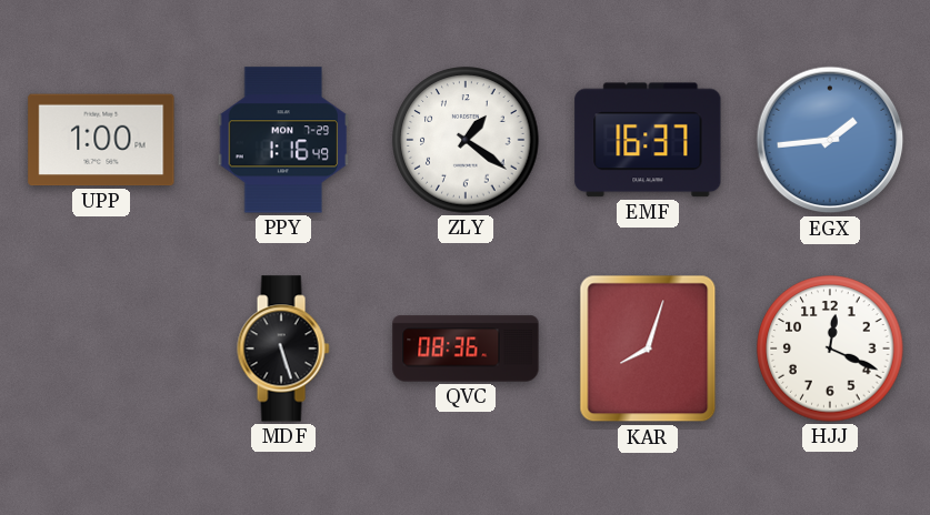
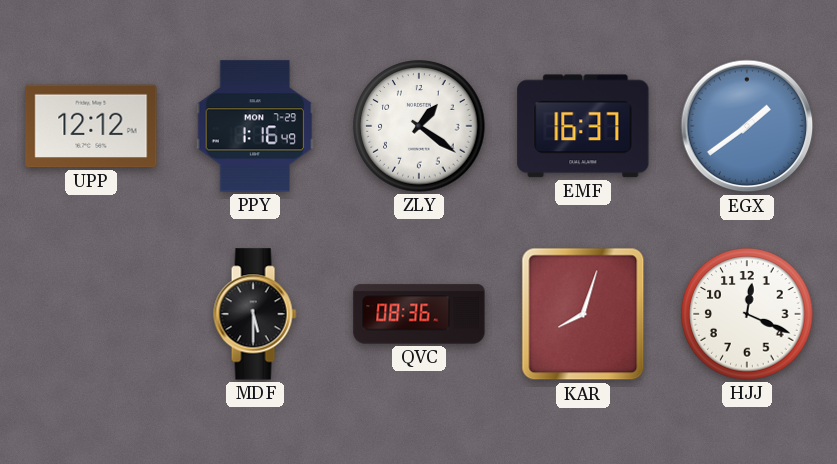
UPP: 1:00 -> 12:12
EGX: 1:44 -> 1:39
MDF: 5:27 -> 5:30
